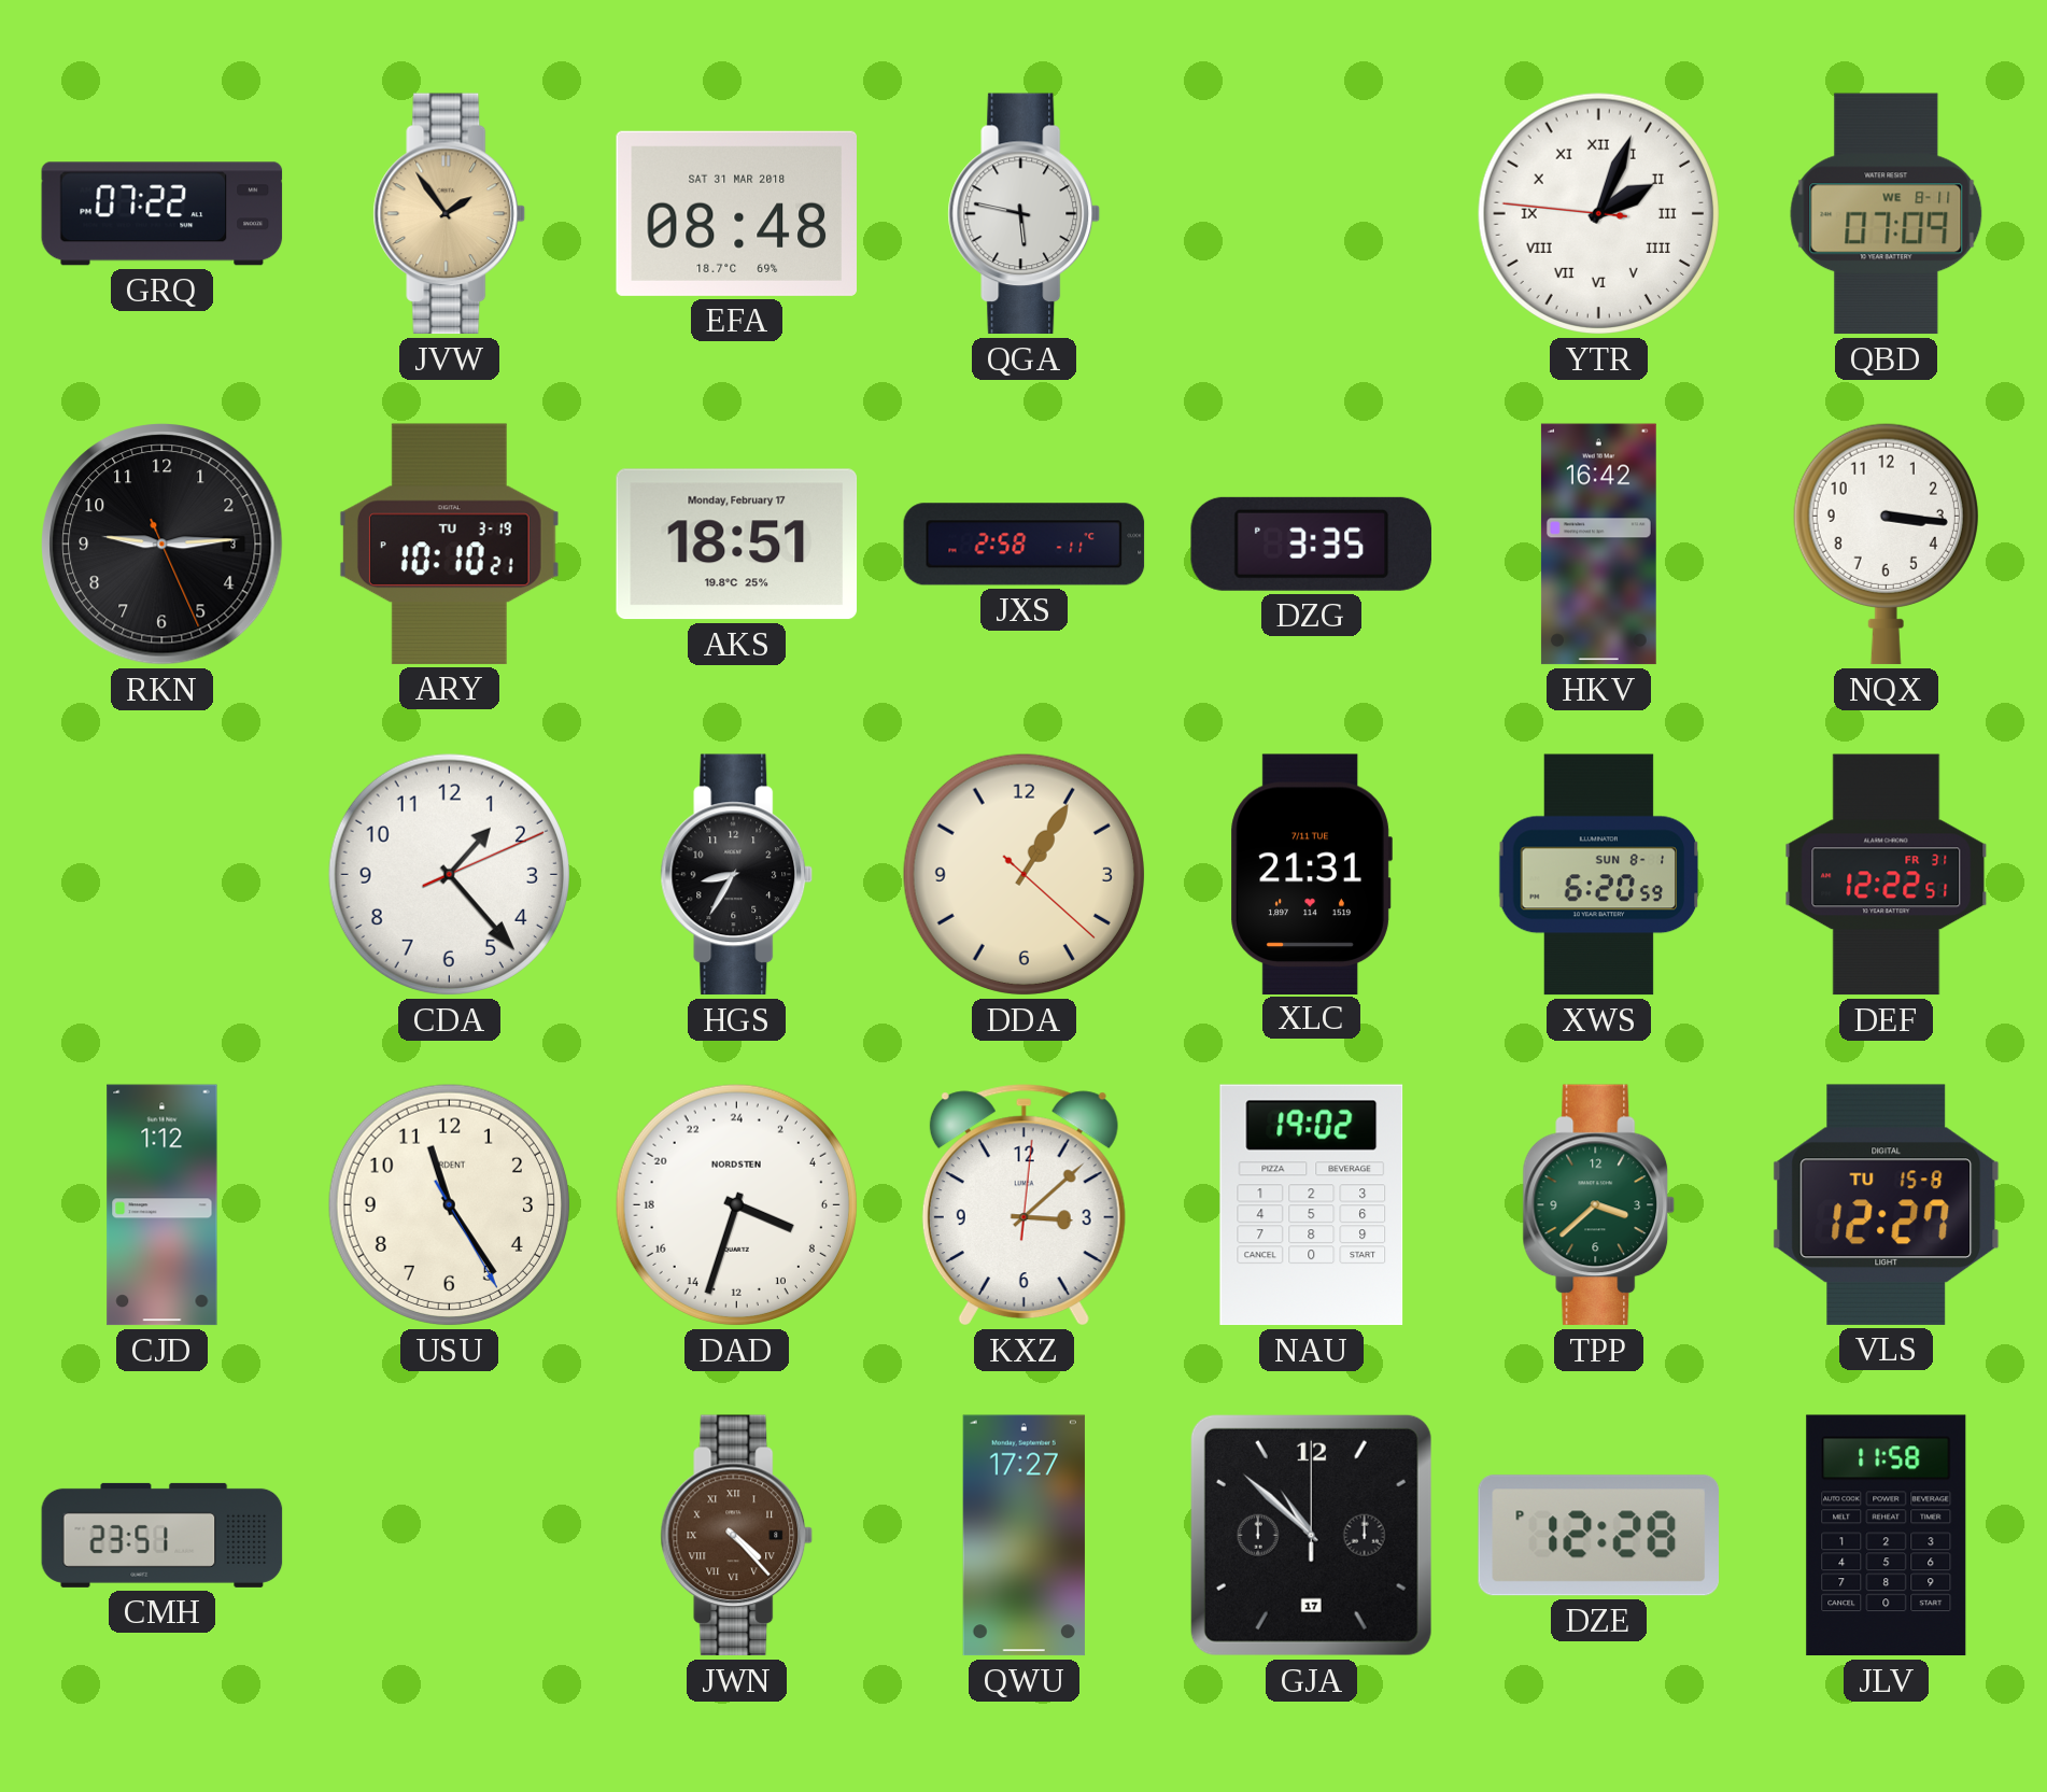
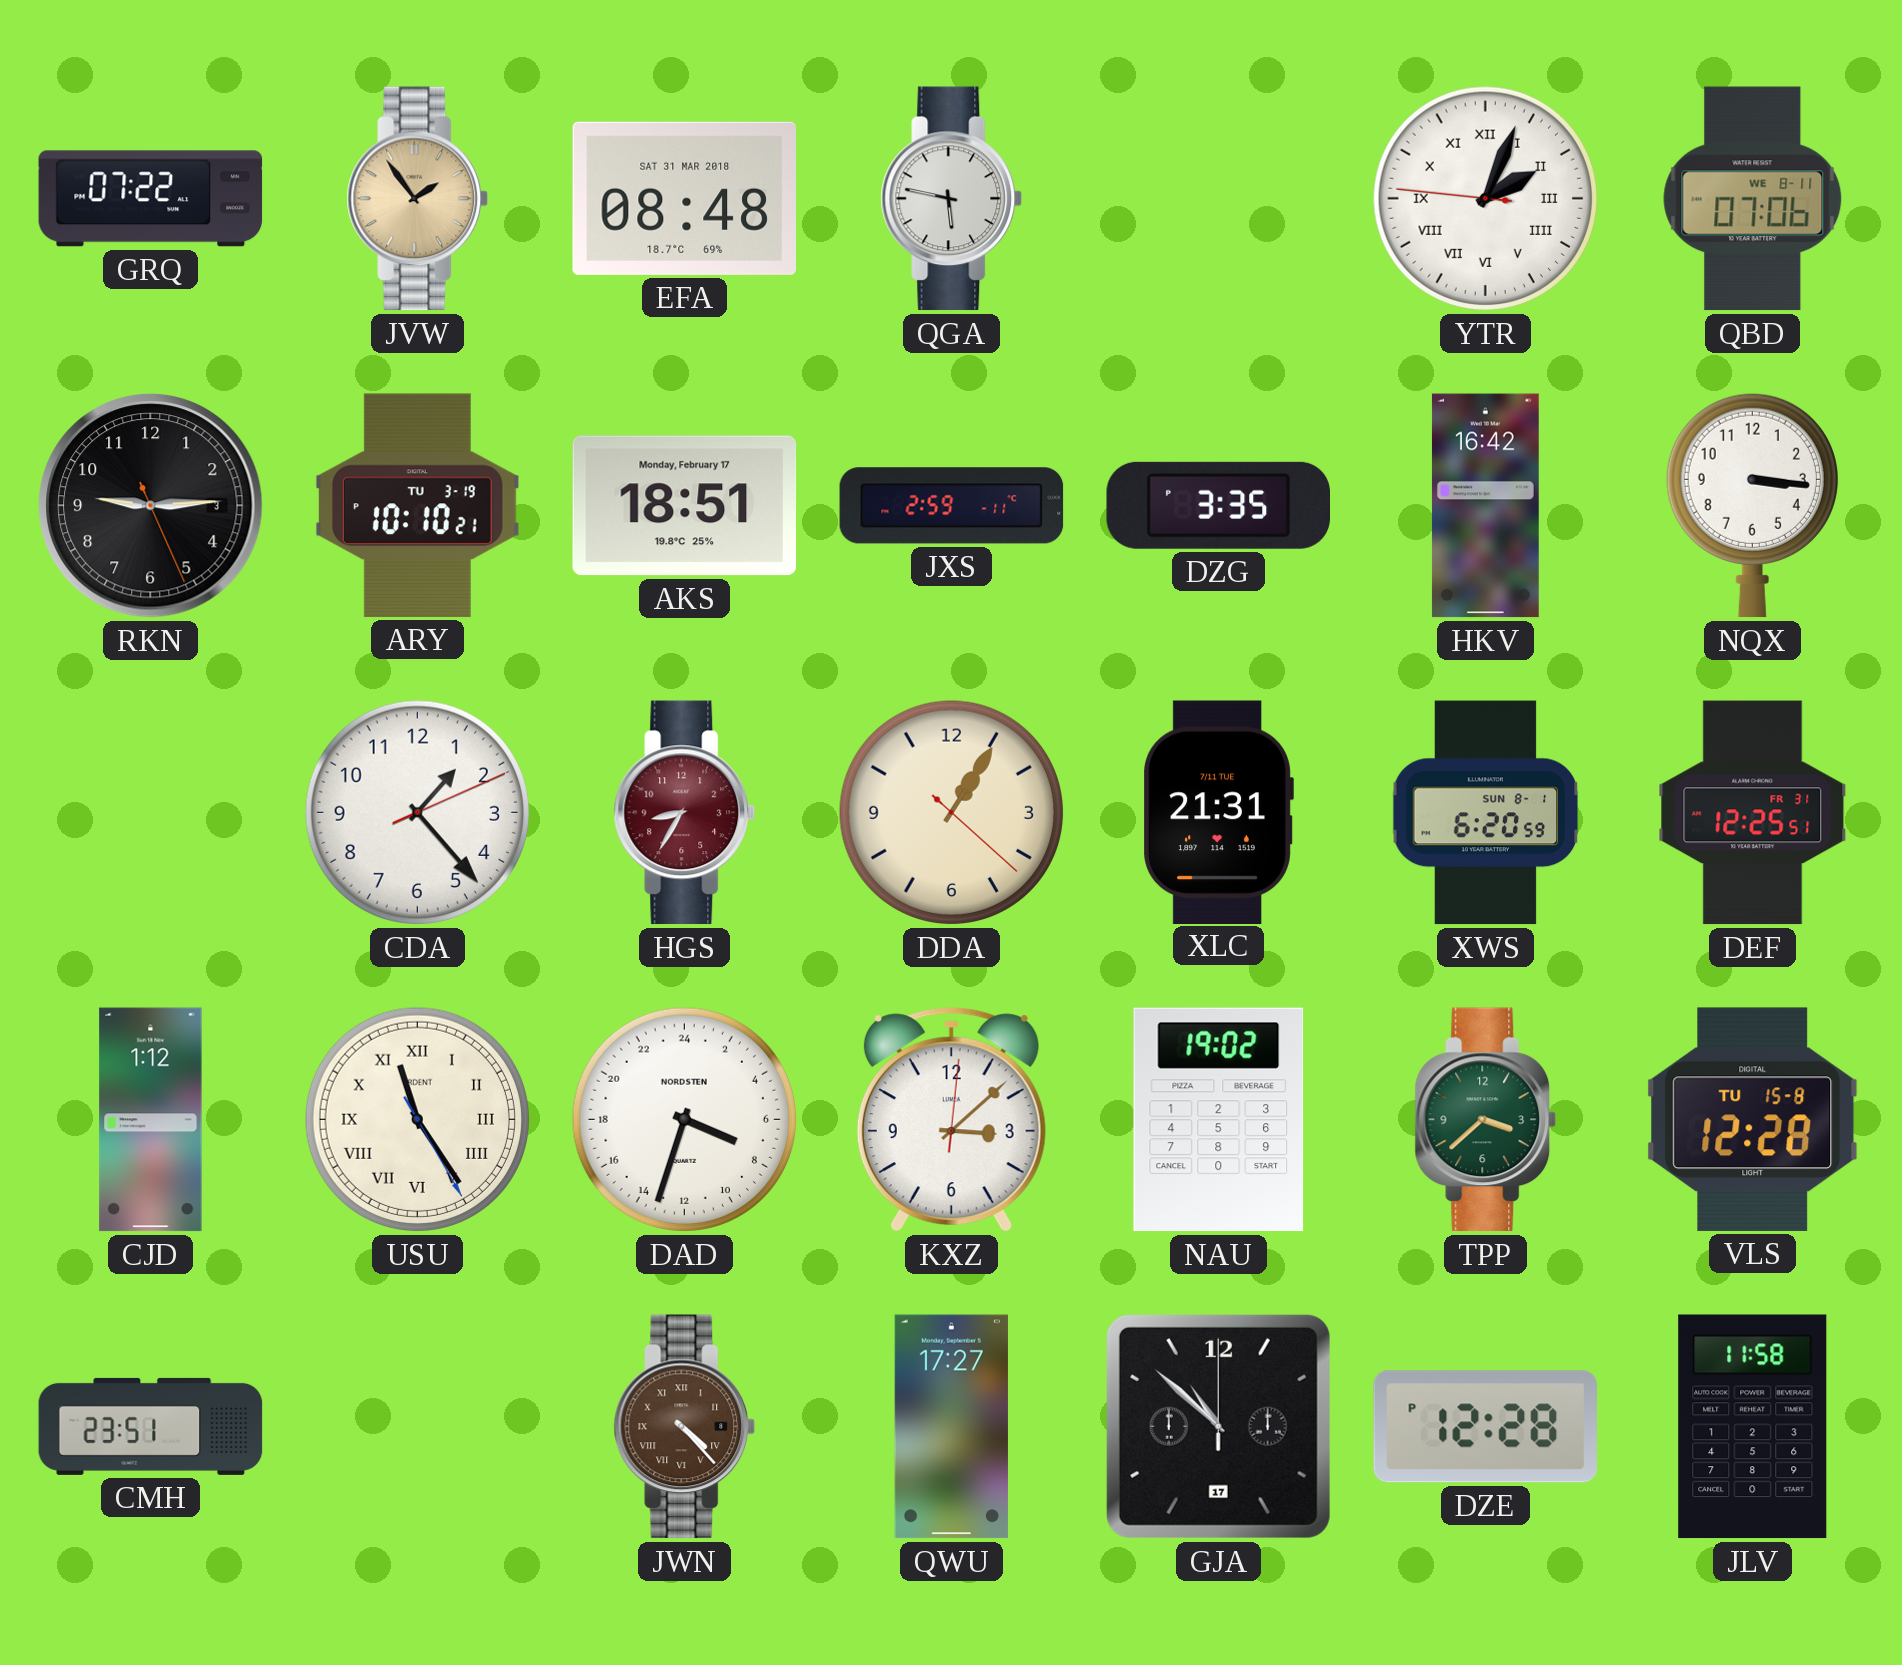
QBD: 07:09 -> 07:06
JXS: 2:58 -> 2:59
HGS dial: black -> burgundy
DEF: 12:22 -> 12:25
USU numerals: Arabic -> Roman
VLS: 12:27 -> 12:28
